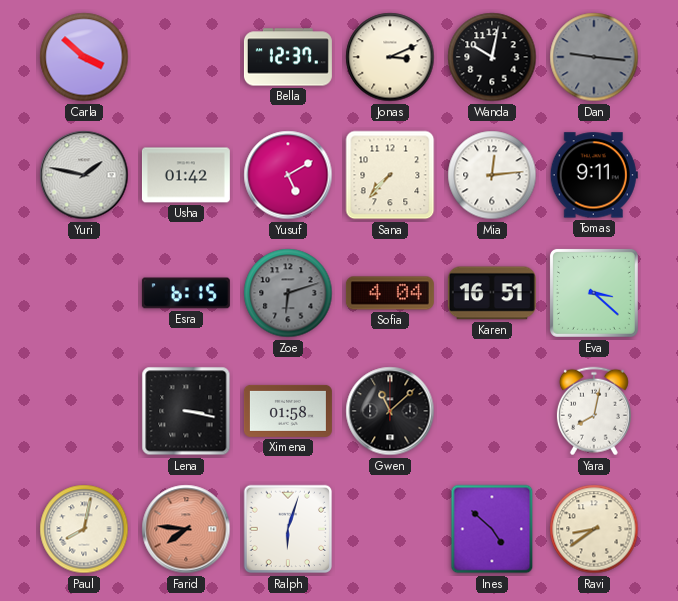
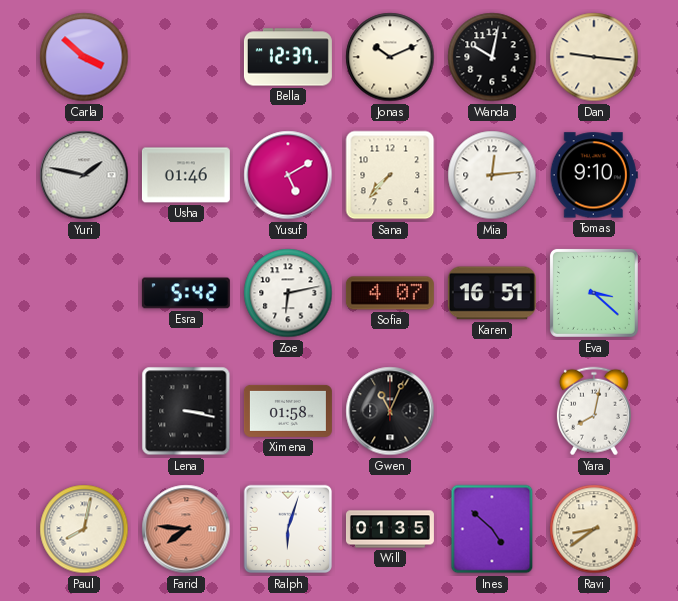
Jonas: 3:11 -> 10:11
Dan dial: grey -> cream
Usha: 01:42 -> 01:46
Tomas: 9:11 -> 9:10
Esra: 6:15 -> 5:42
Zoe: 6:12 -> 6:13
Zoe dial: grey -> white
Sofia: 4:04 -> 4:07
Gwen: 11:08 -> 11:04
Will: none -> 01:35
